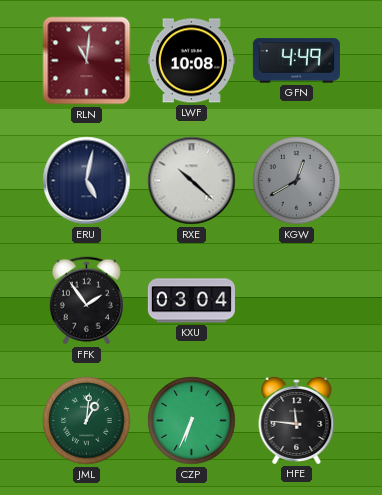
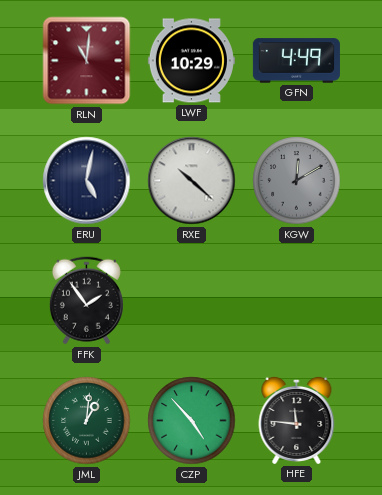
LWF: 10:08 -> 10:29
KGW: 12:40 -> 12:10
KXU: 03:04 -> none
CZP: 6:34 -> 4:53
